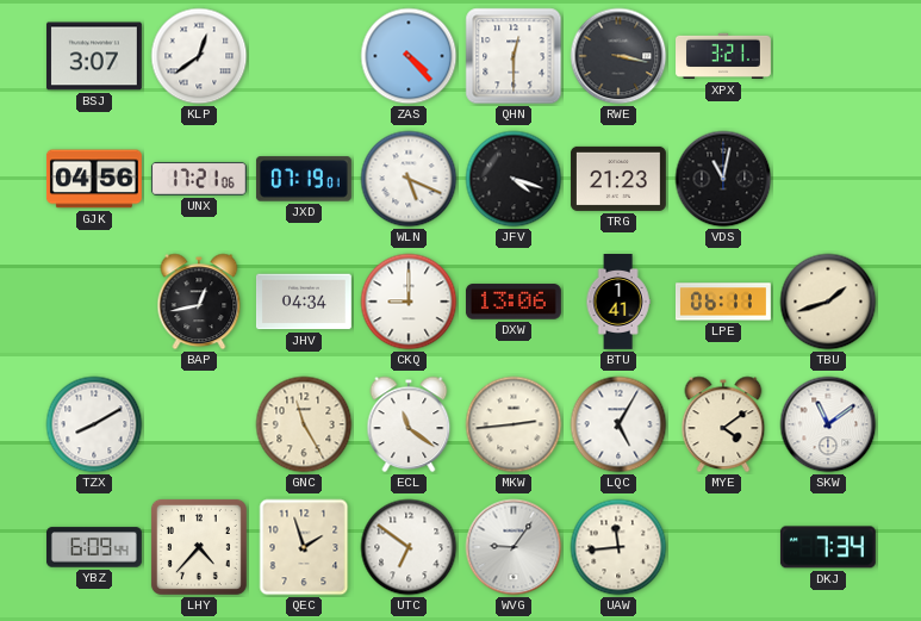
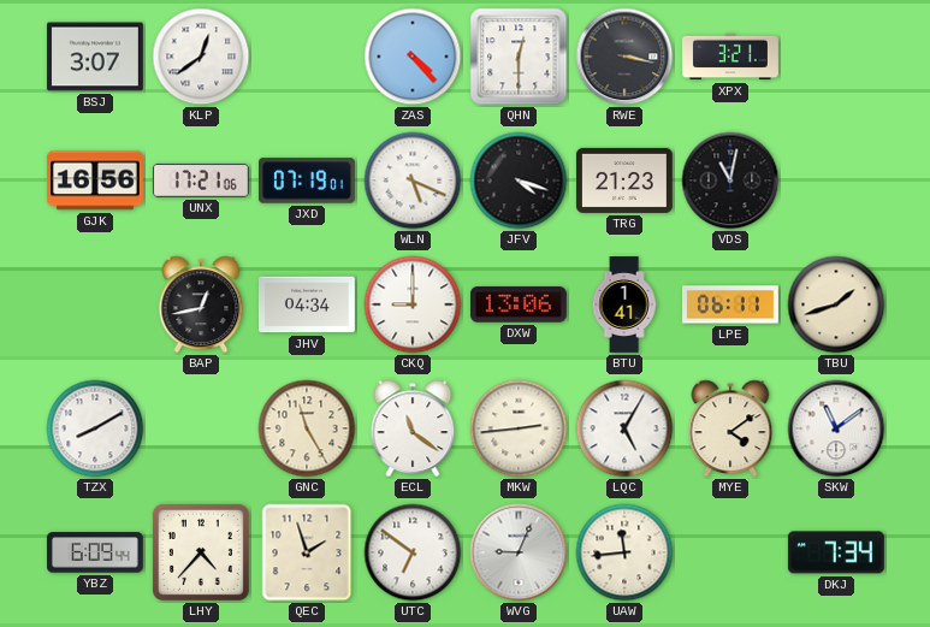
GJK: 04:56 -> 16:56
WVG: 9:06 -> 9:04
